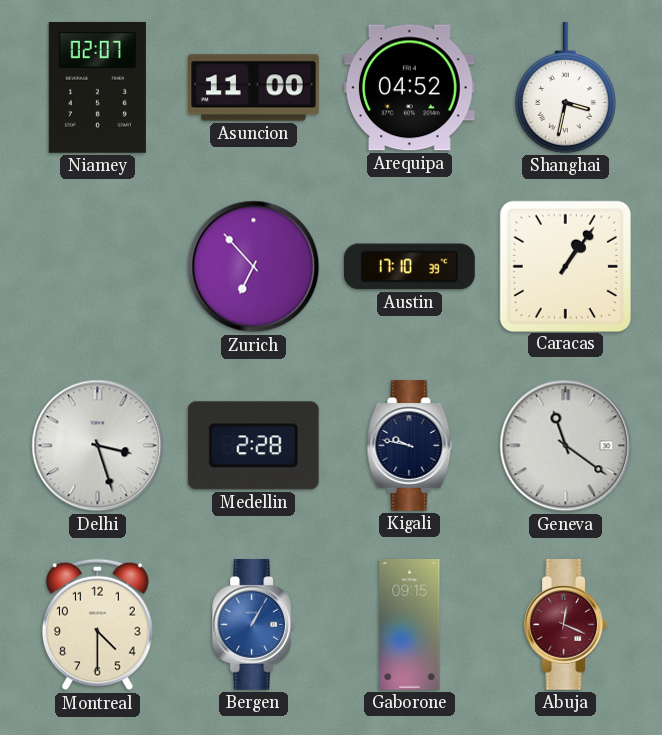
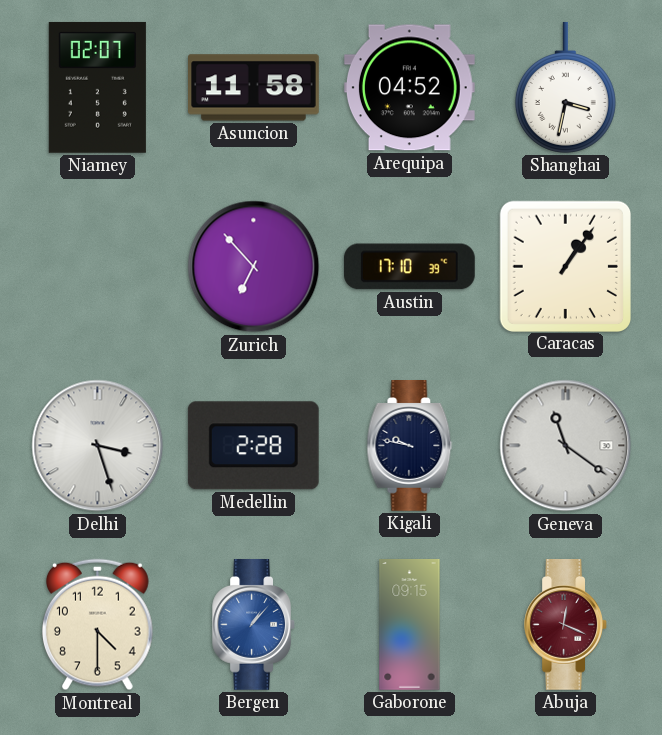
Asuncion: 11:00 -> 11:58
Bergen: 1:05 -> 1:07
